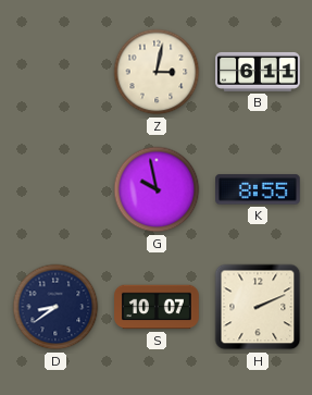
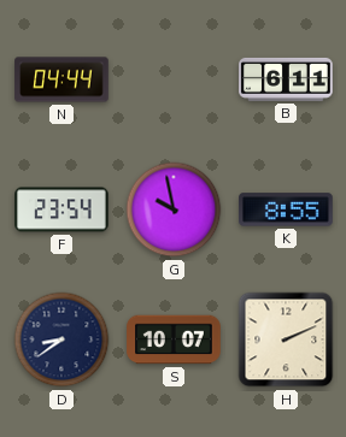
N: none -> 04:44
Z: 3:02 -> none
F: none -> 23:54
